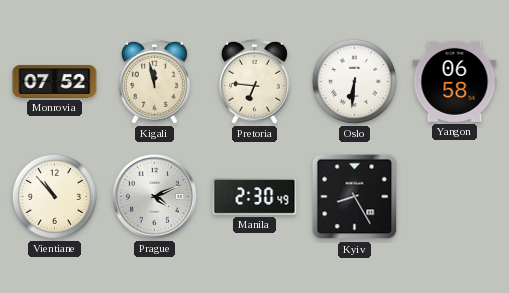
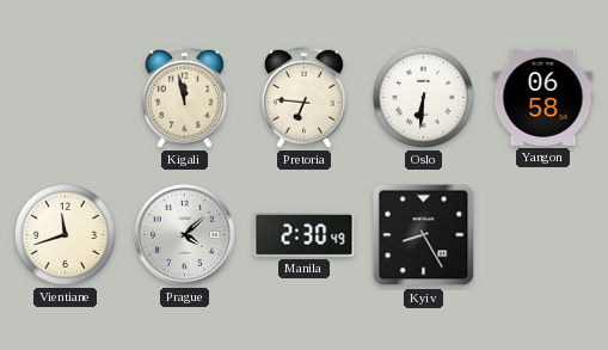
Monrovia: 07:52 -> none
Vientiane: 10:53 -> 11:42
Prague: 4:11 -> 4:08
